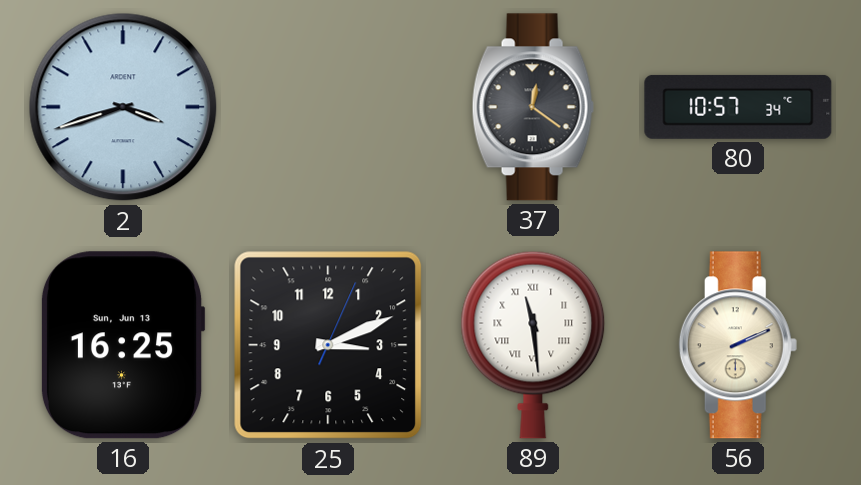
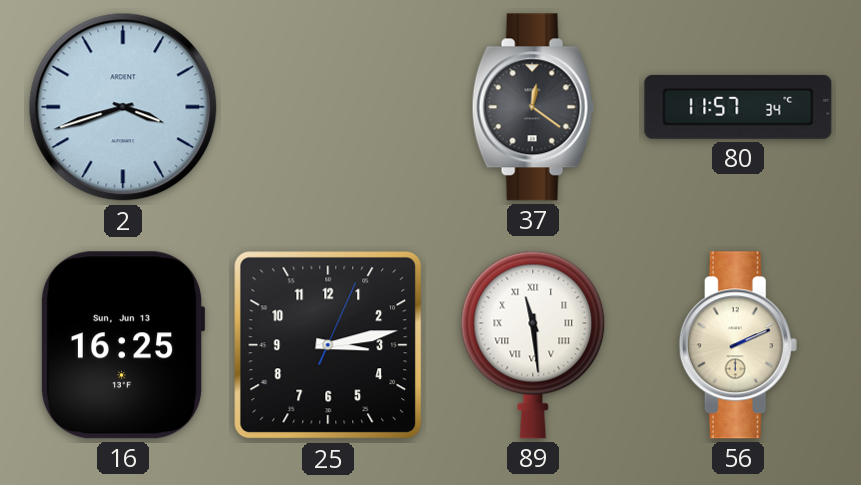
80: 10:57 -> 11:57
25: 3:11 -> 3:13
